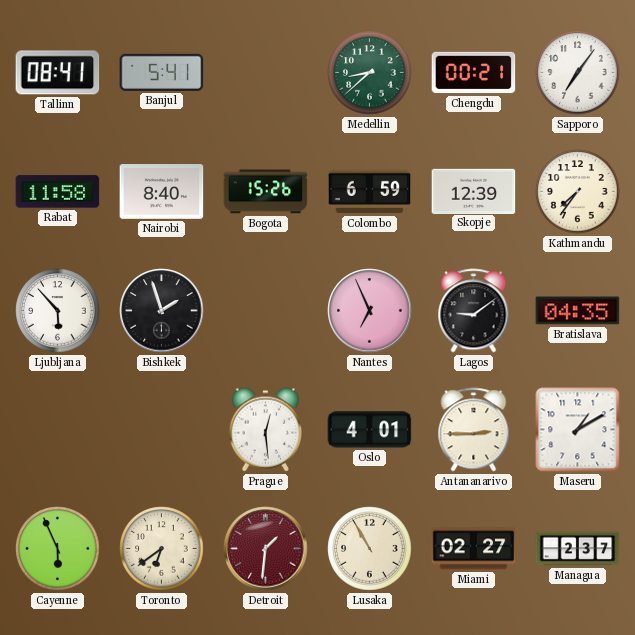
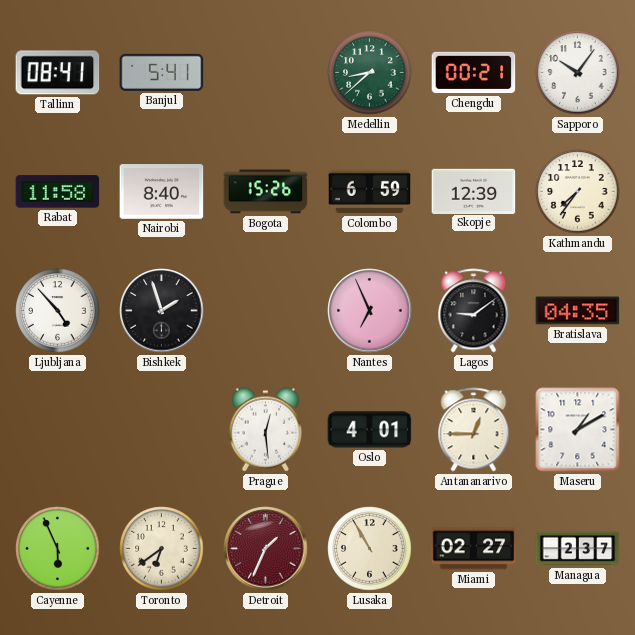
Sapporo: 7:06 -> 10:06
Ljubljana: 5:53 -> 4:53
Antananarivo: 2:45 -> 12:45
Detroit: 1:31 -> 1:34
